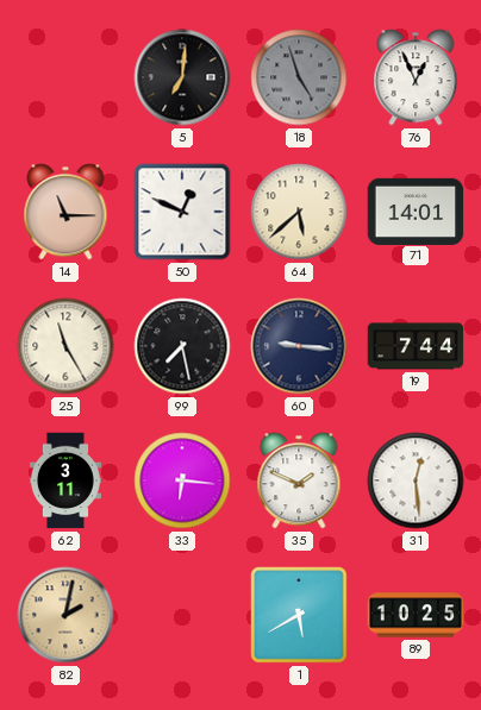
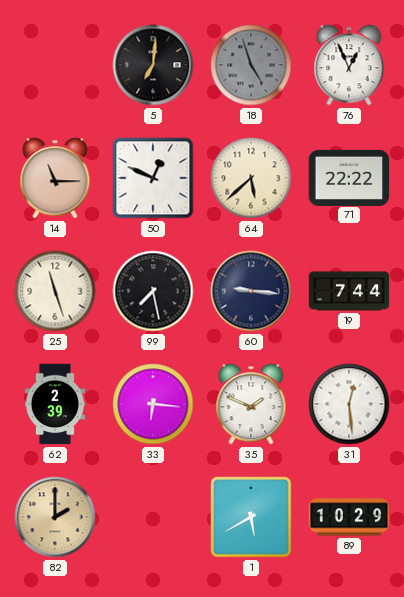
71: 14:01 -> 22:22
25: 11:25 -> 11:27
62: 3:11 -> 2:39
82: 2:02 -> 2:00
89: 10:25 -> 10:29
